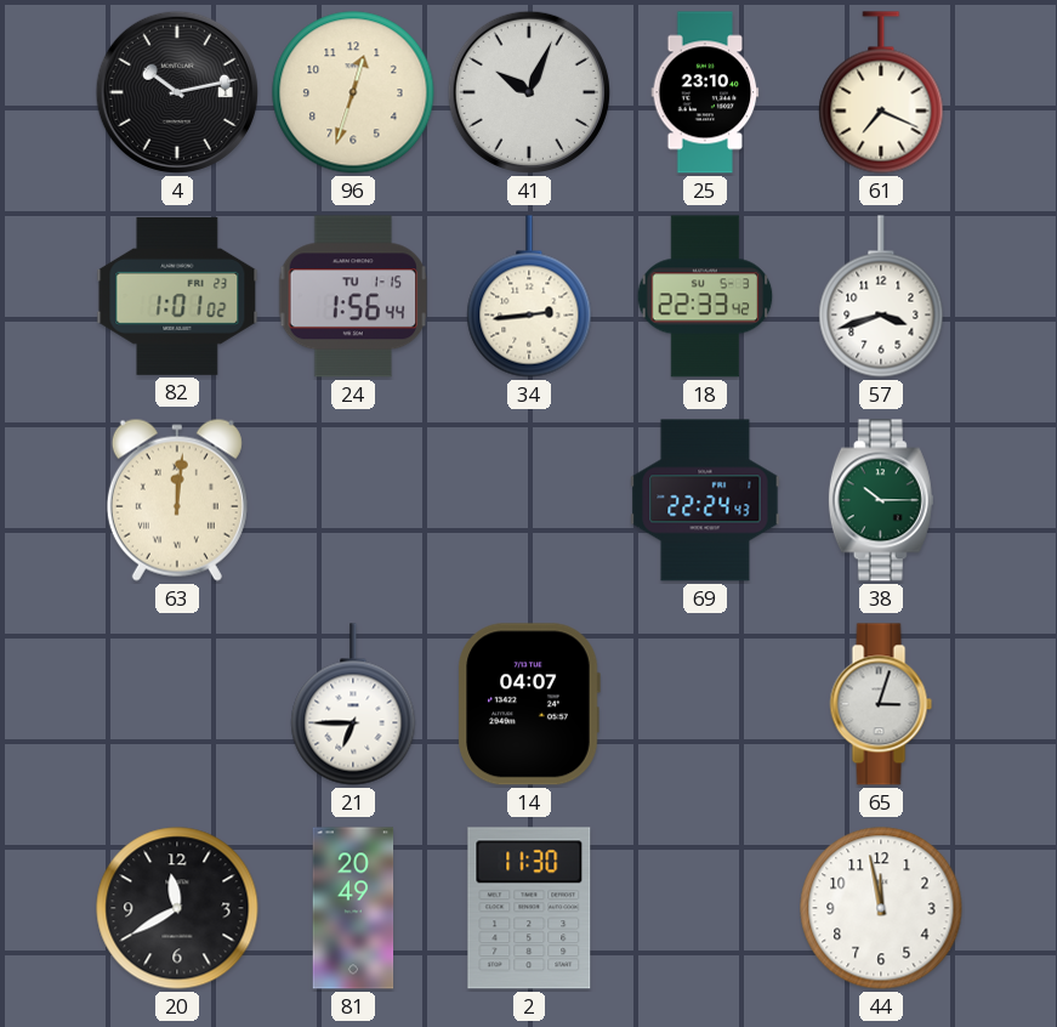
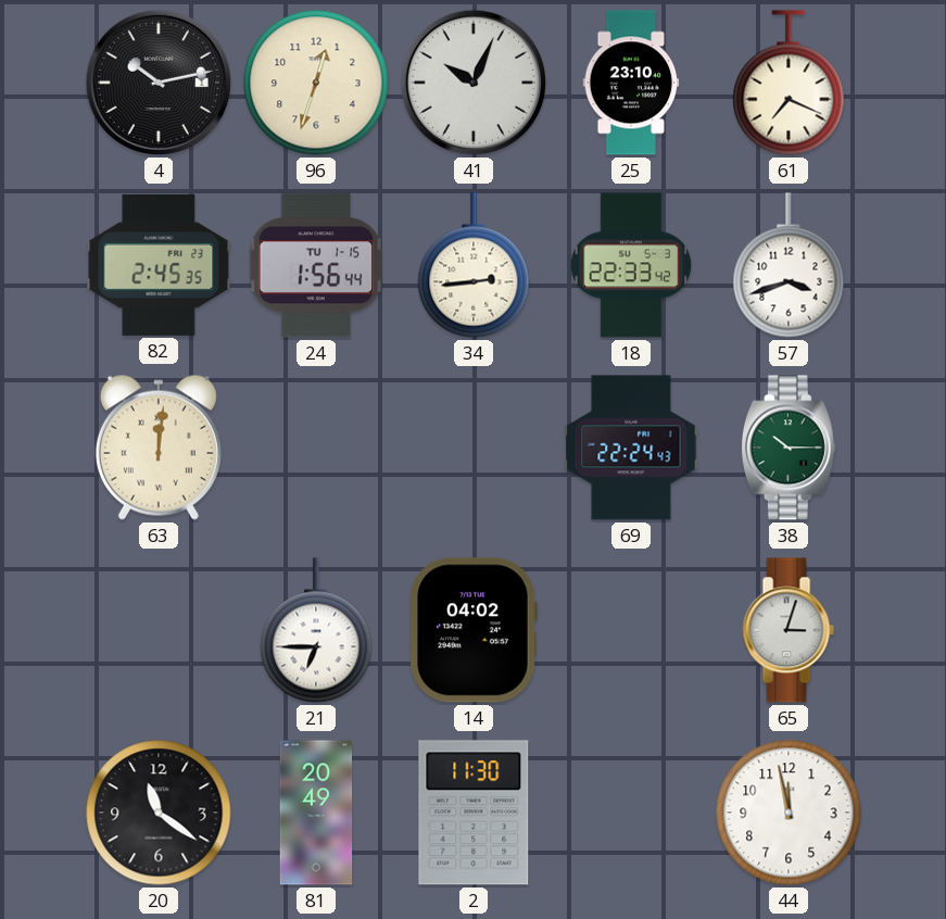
82: 1:01 -> 2:45
14: 04:07 -> 04:02
20: 11:40 -> 11:21
